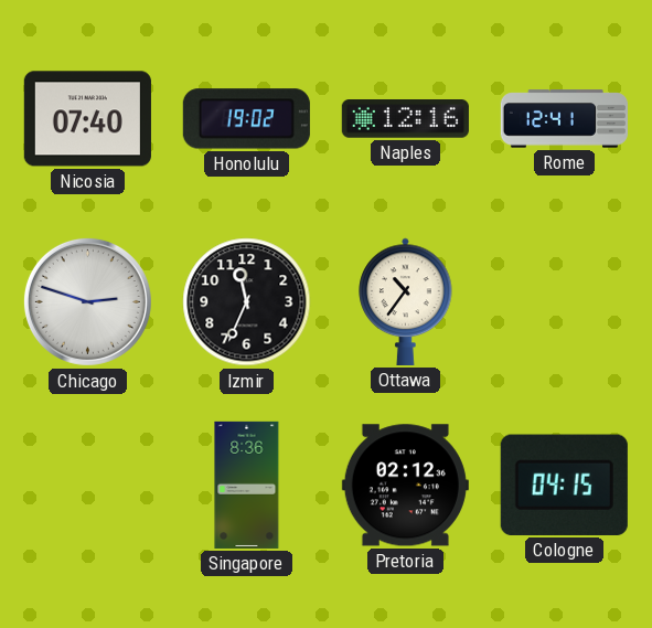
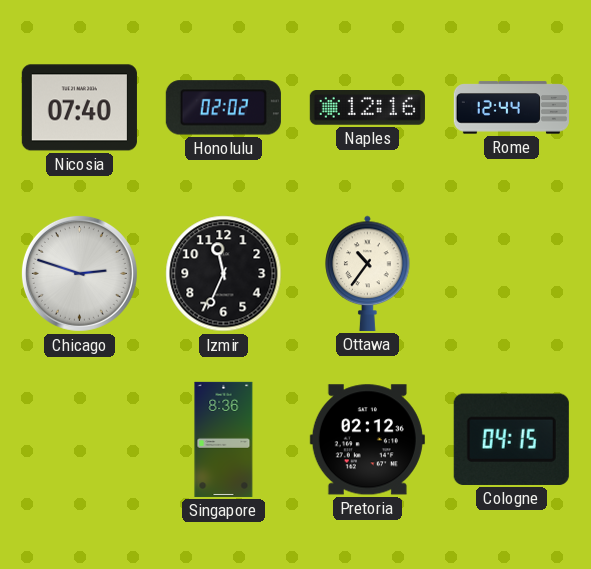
Honolulu: 19:02 -> 02:02
Rome: 12:41 -> 12:44
